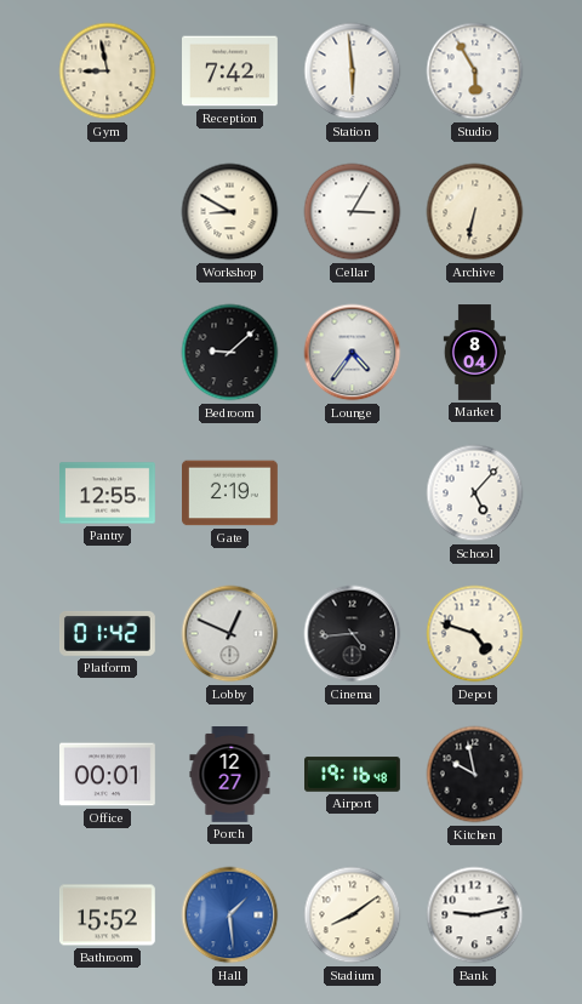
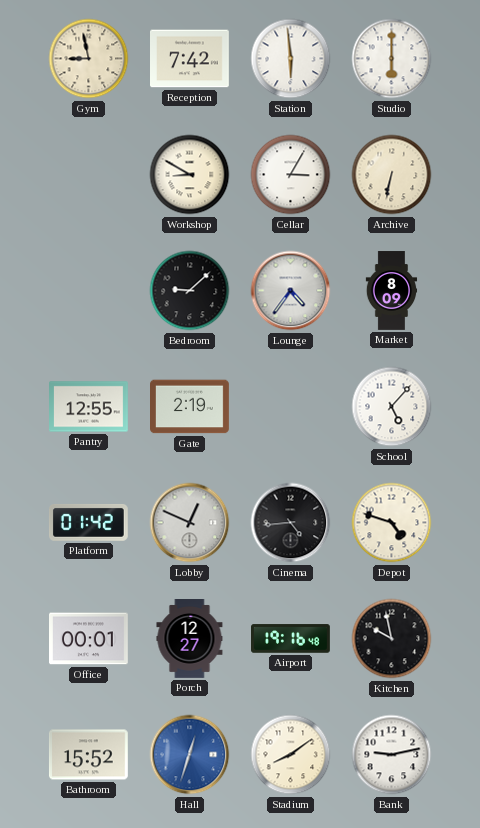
Studio: 5:55 -> 6:00
Market: 8:04 -> 8:09
Hall: 1:29 -> 12:33
